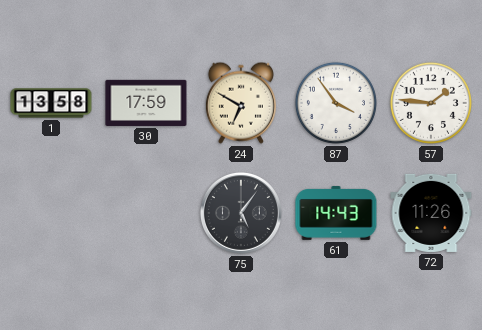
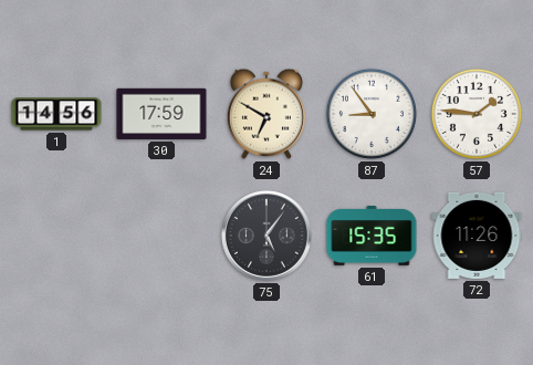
1: 13:58 -> 14:56
87: 3:54 -> 8:54
61: 14:43 -> 15:35
